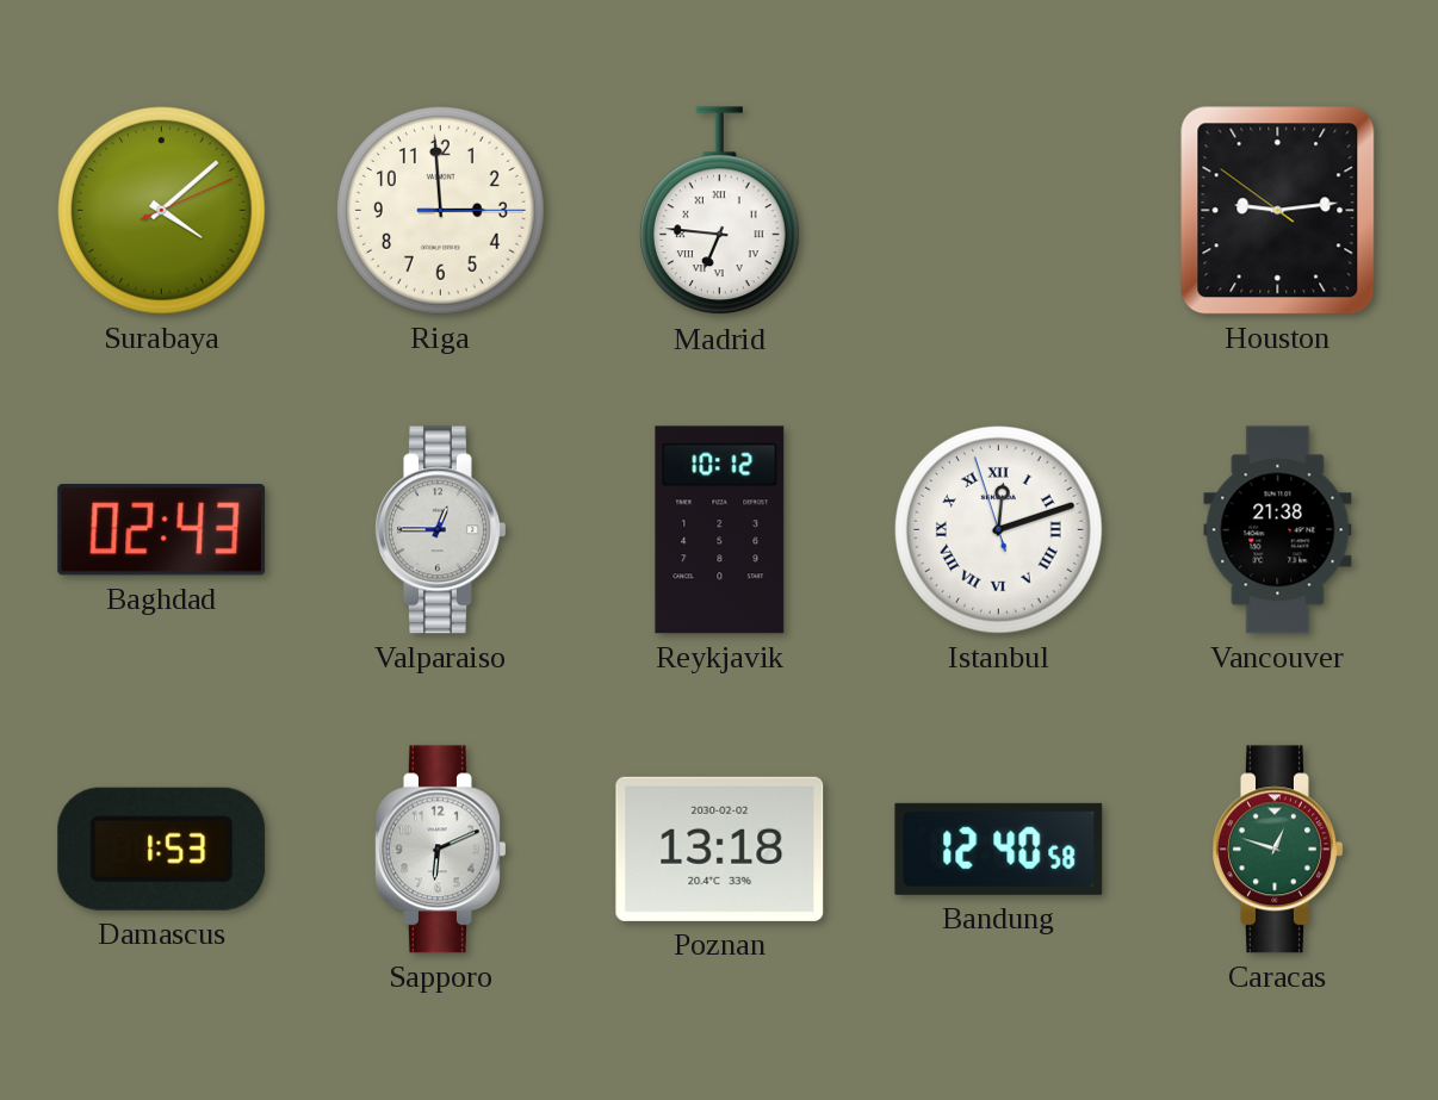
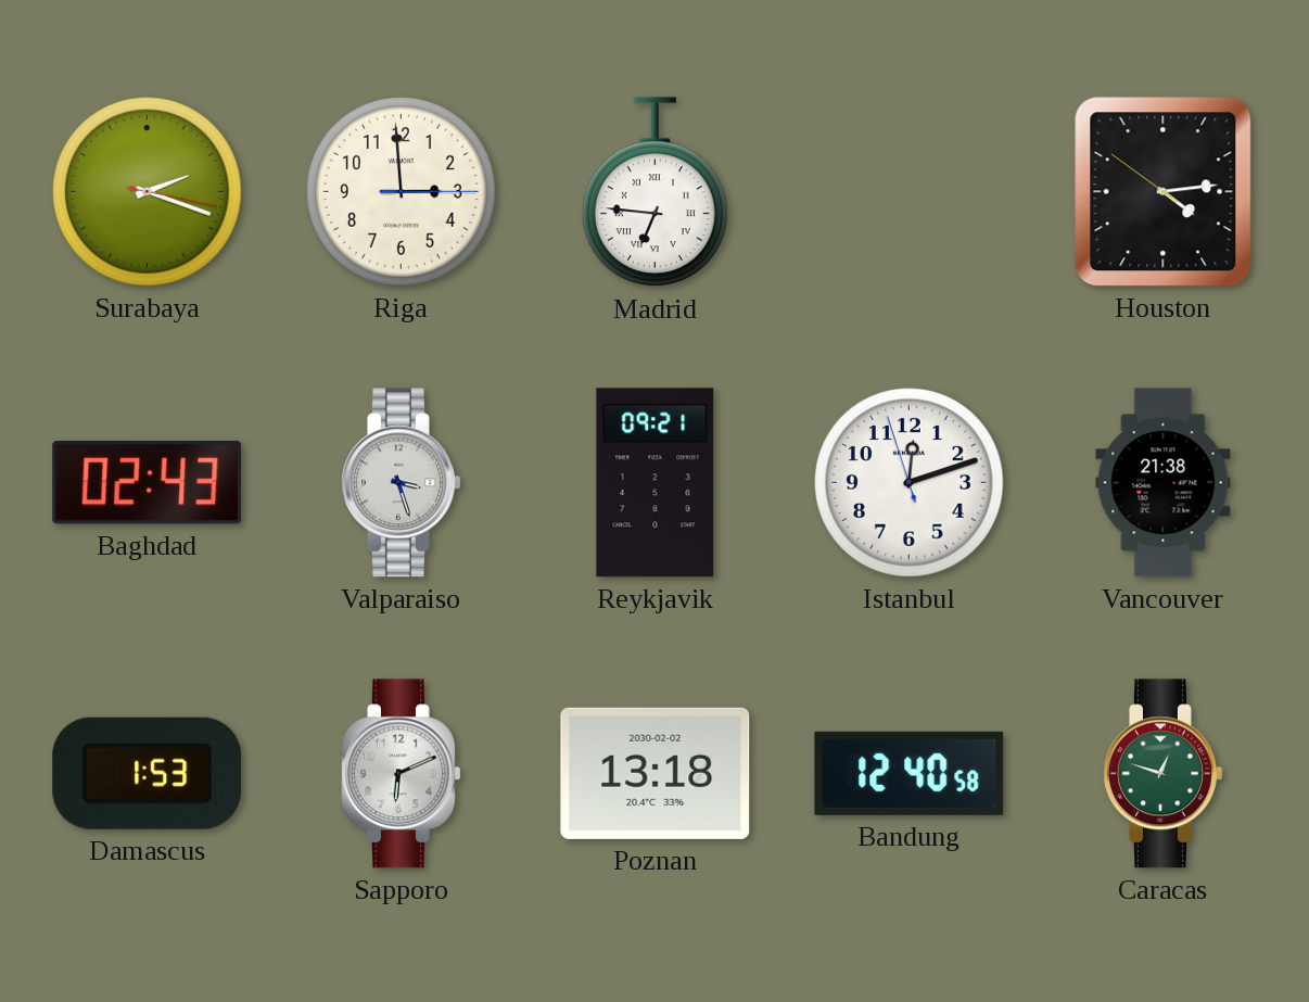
Surabaya: 4:08 -> 2:18
Houston: 9:13 -> 4:13
Valparaiso: 12:45 -> 3:27
Reykjavik: 10:12 -> 09:21
Istanbul numerals: Roman -> Arabic
